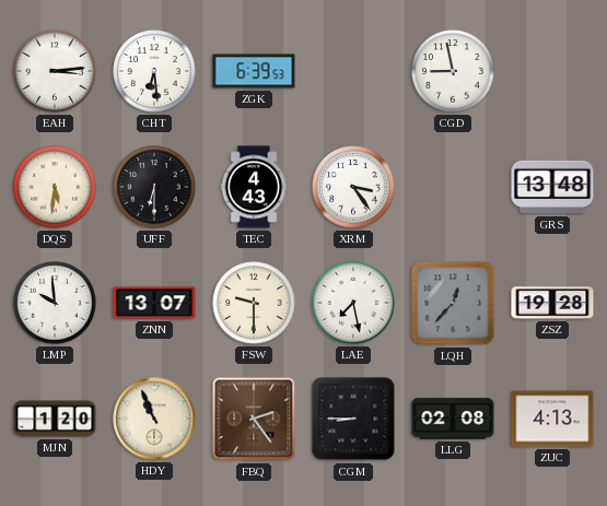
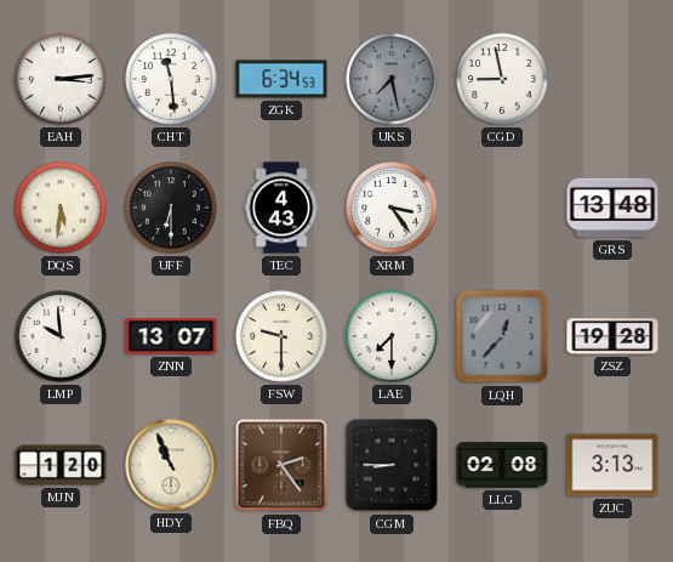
CHT: 6:29 -> 11:29
ZGK: 6:39 -> 6:34
UKS: none -> 7:28
LAE: 7:28 -> 7:30
ZUC: 4:13 -> 3:13
